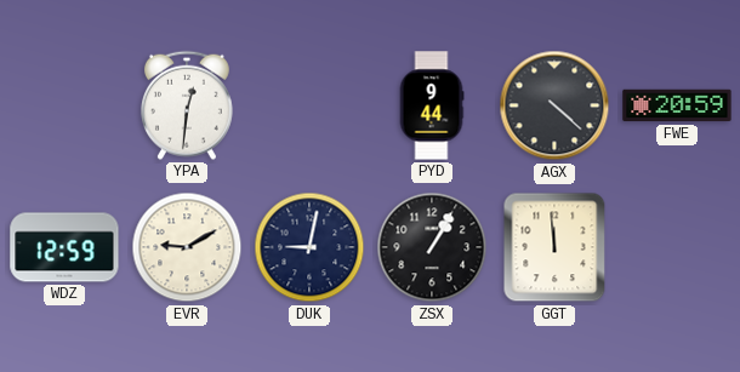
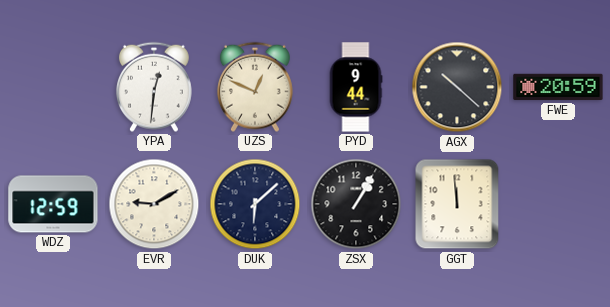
UZS: none -> 12:49
AGX: 4:22 -> 10:22
DUK: 9:02 -> 6:08
